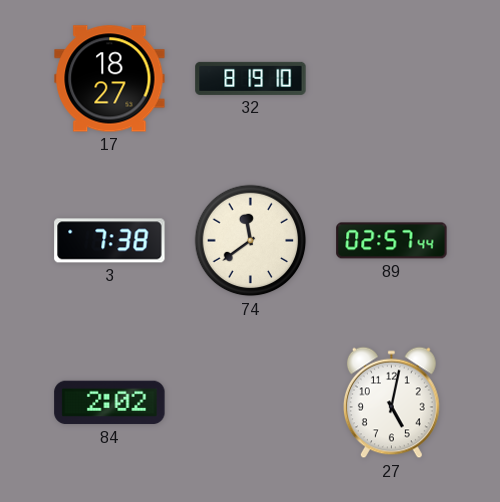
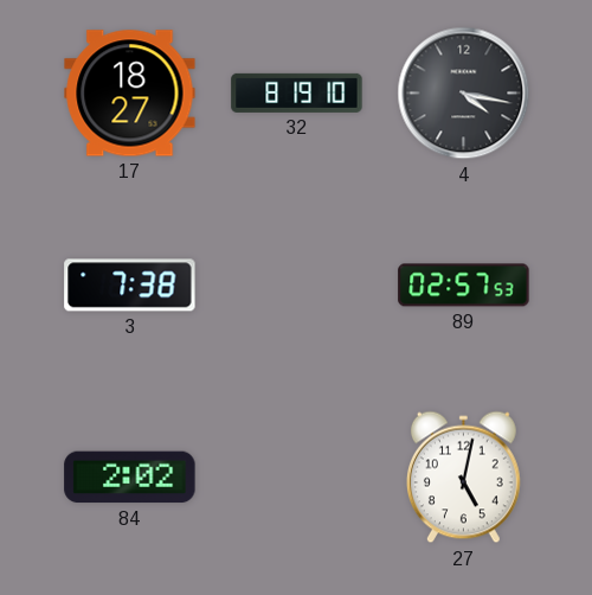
4: none -> 4:17
74: 11:39 -> none
89: 02:57:44 -> 02:57:53
